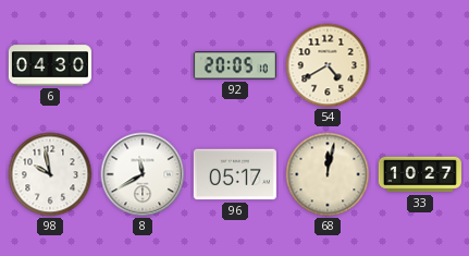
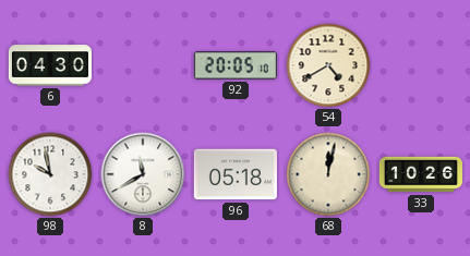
96: 05:17 -> 05:18
33: 10:27 -> 10:26
